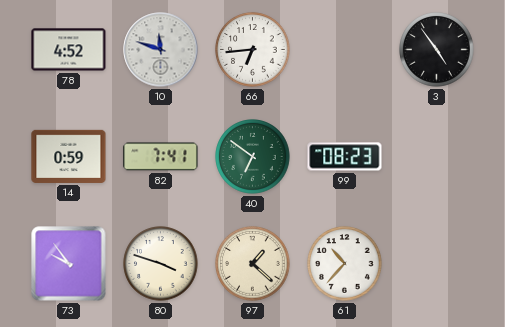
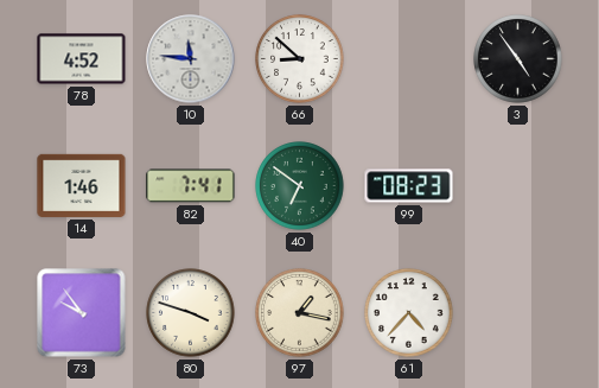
10: 11:48 -> 11:46
66: 6:44 -> 8:52
14: 0:59 -> 1:46
97: 1:22 -> 1:17
61: 10:37 -> 4:37
